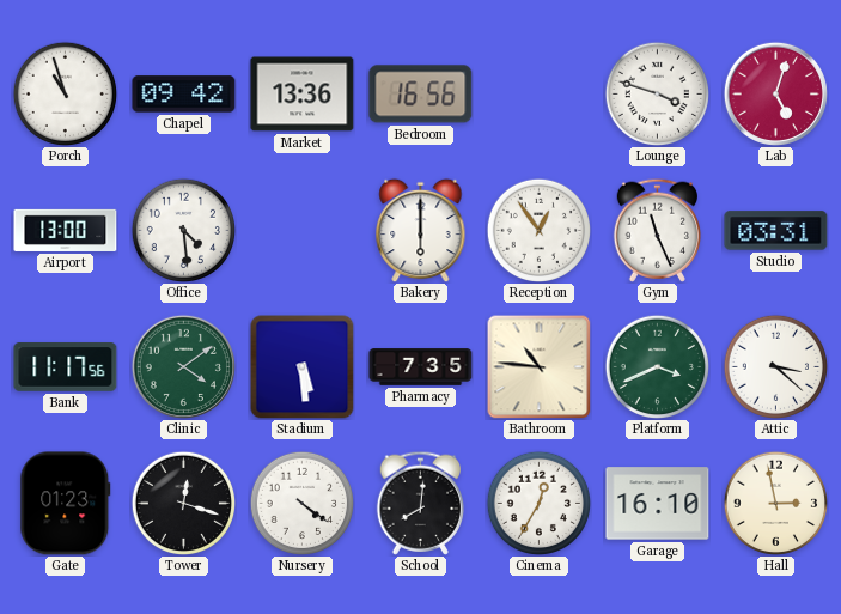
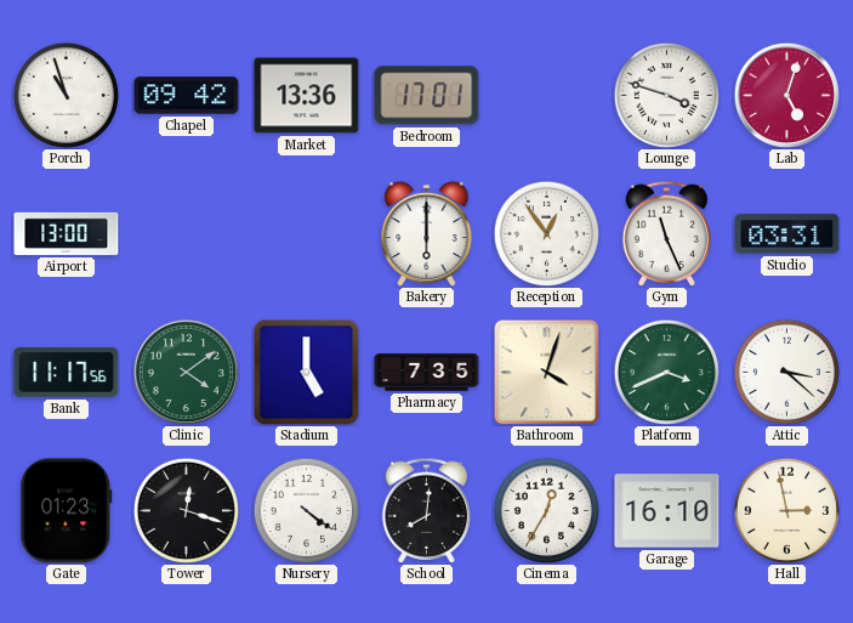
Bedroom: 16:56 -> 17:01
Office: 4:29 -> none
Stadium: 5:29 -> 5:00
Bathroom: 10:46 -> 4:03
